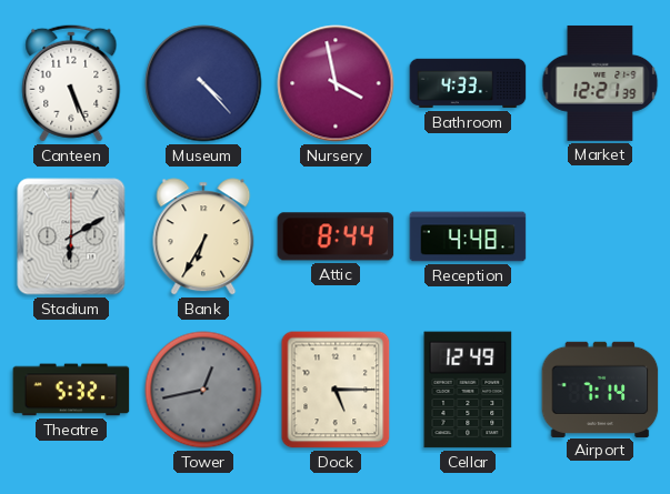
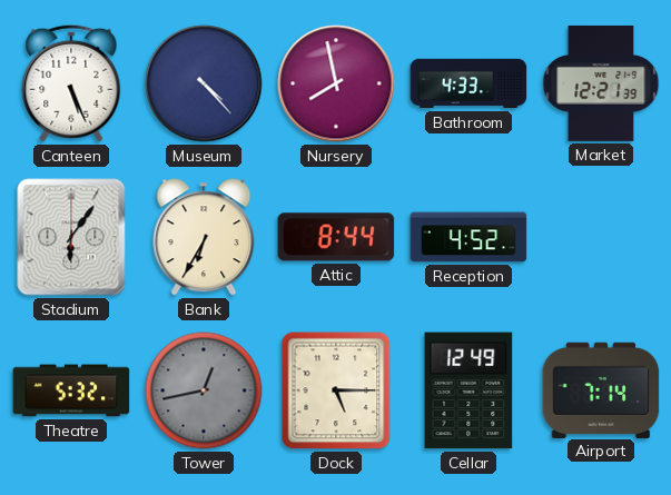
Nursery: 3:58 -> 7:58
Stadium: 6:10 -> 6:06
Reception: 4:48 -> 4:52
